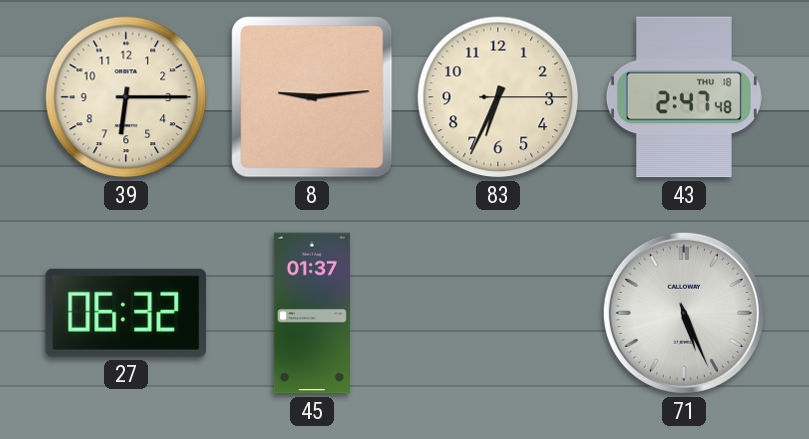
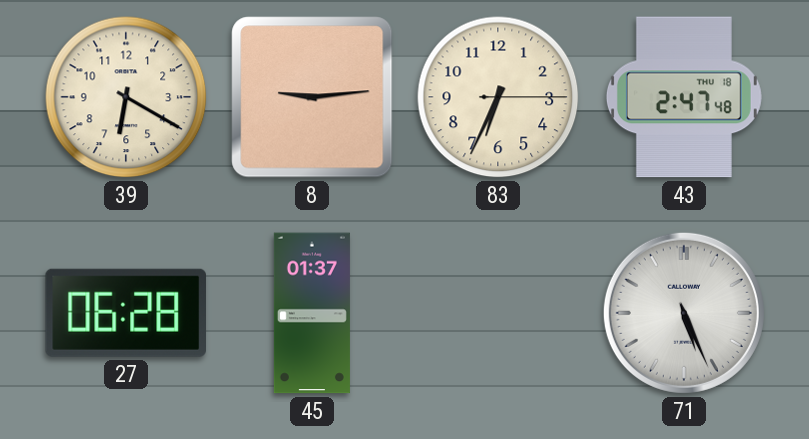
39: 6:15 -> 6:20
27: 06:32 -> 06:28
